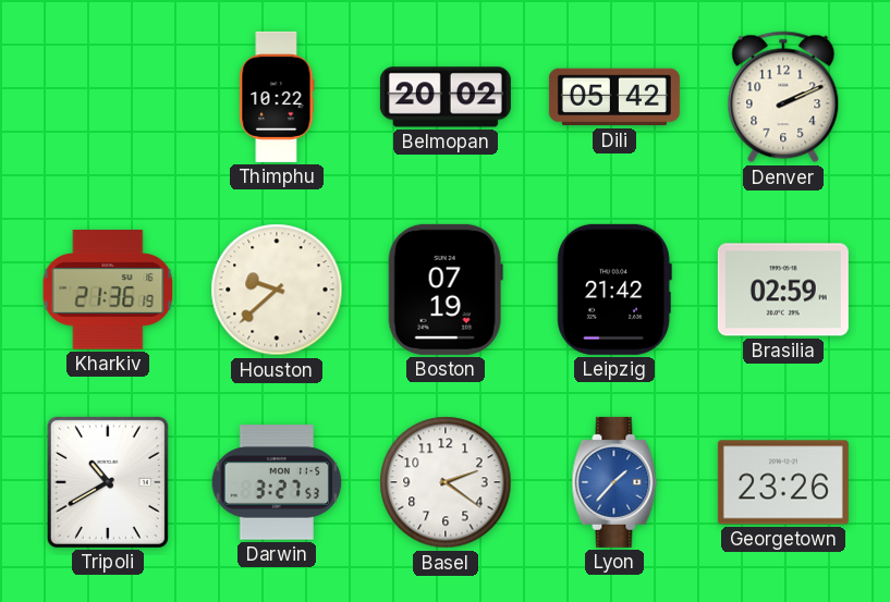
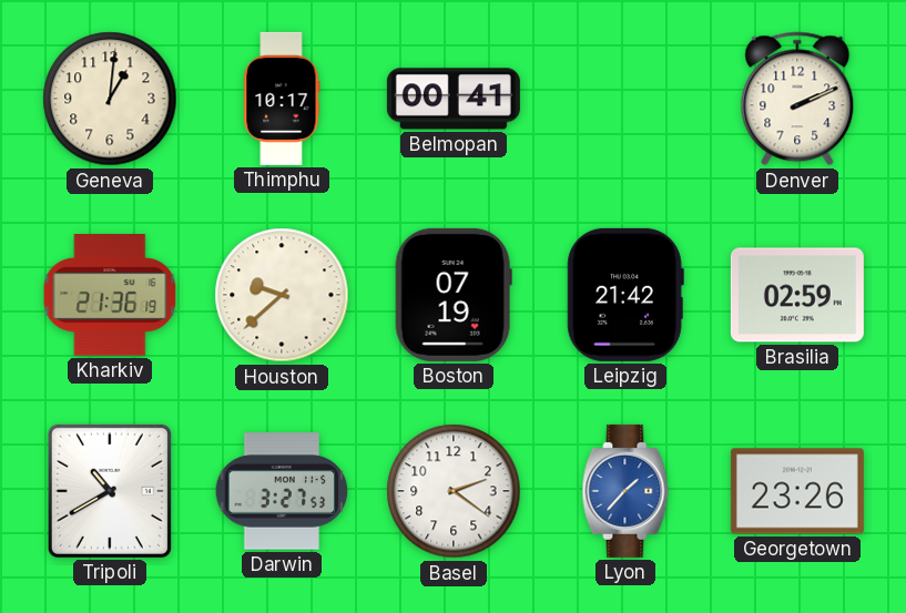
Geneva: none -> 1:01
Thimphu: 10:22 -> 10:17
Belmopan: 20:02 -> 00:41
Dili: 05:42 -> none
